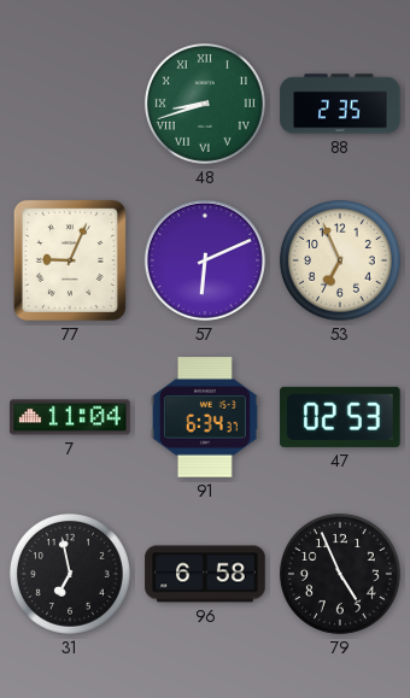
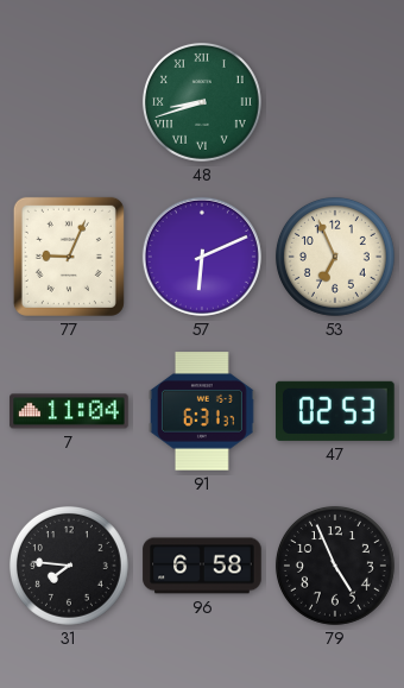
88: 2:35 -> none
91: 6:34 -> 6:31
31: 6:58 -> 7:46
